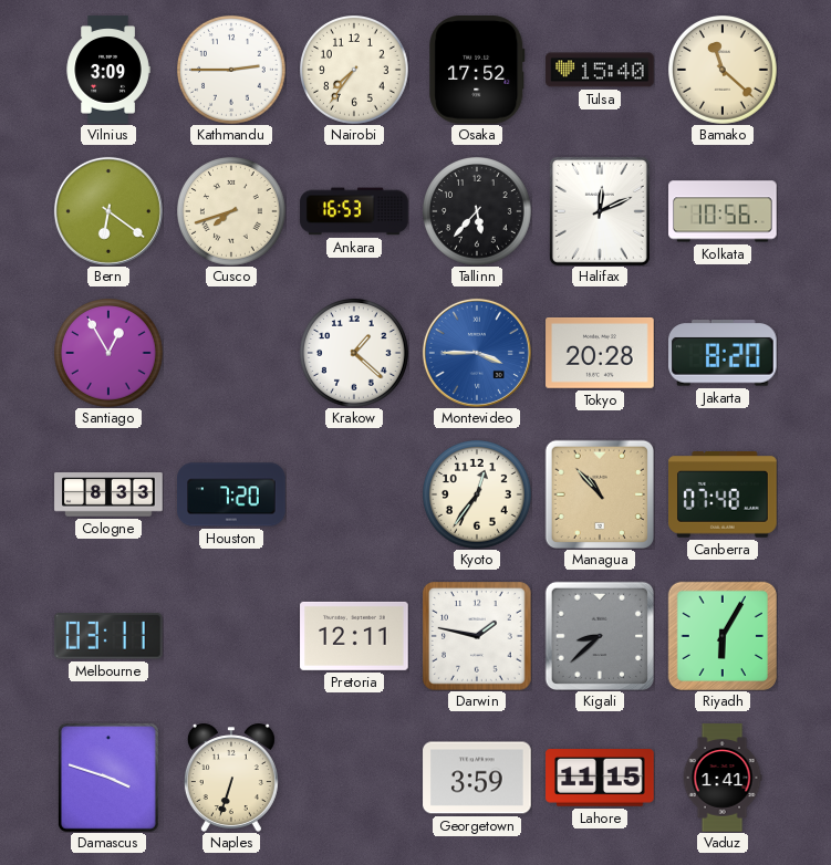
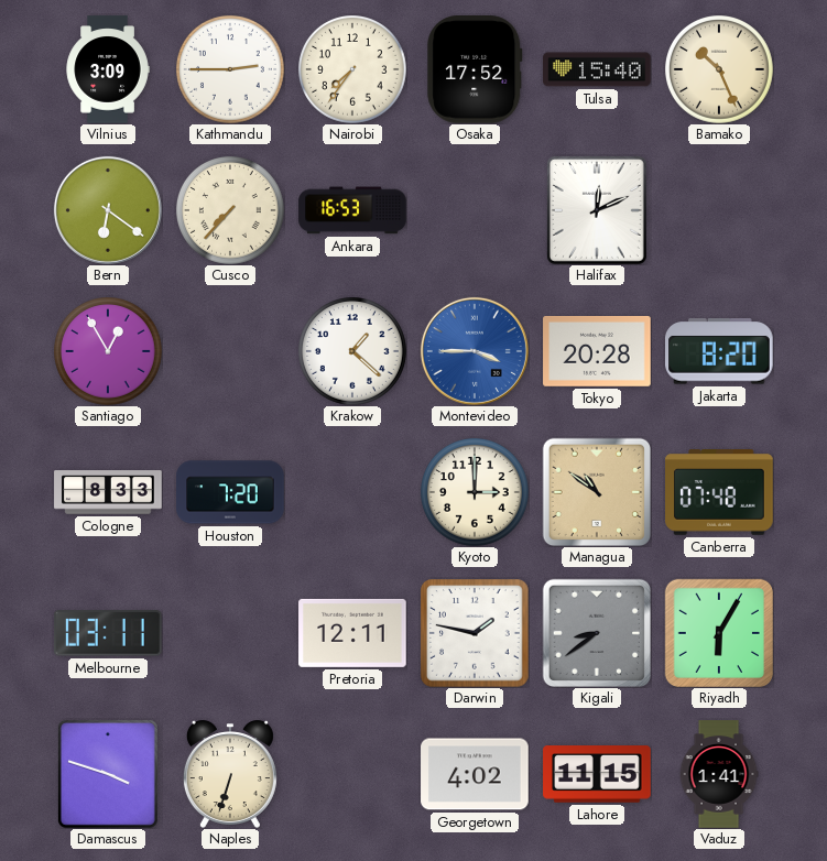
Bamako: 11:22 -> 10:26
Cusco: 7:42 -> 7:37
Tallinn: 5:37 -> none
Kolkata: 10:56 -> none
Kyoto: 12:36 -> 3:00
Managua: 10:53 -> 10:51
Kigali: 8:38 -> 8:39
Georgetown: 3:59 -> 4:02
